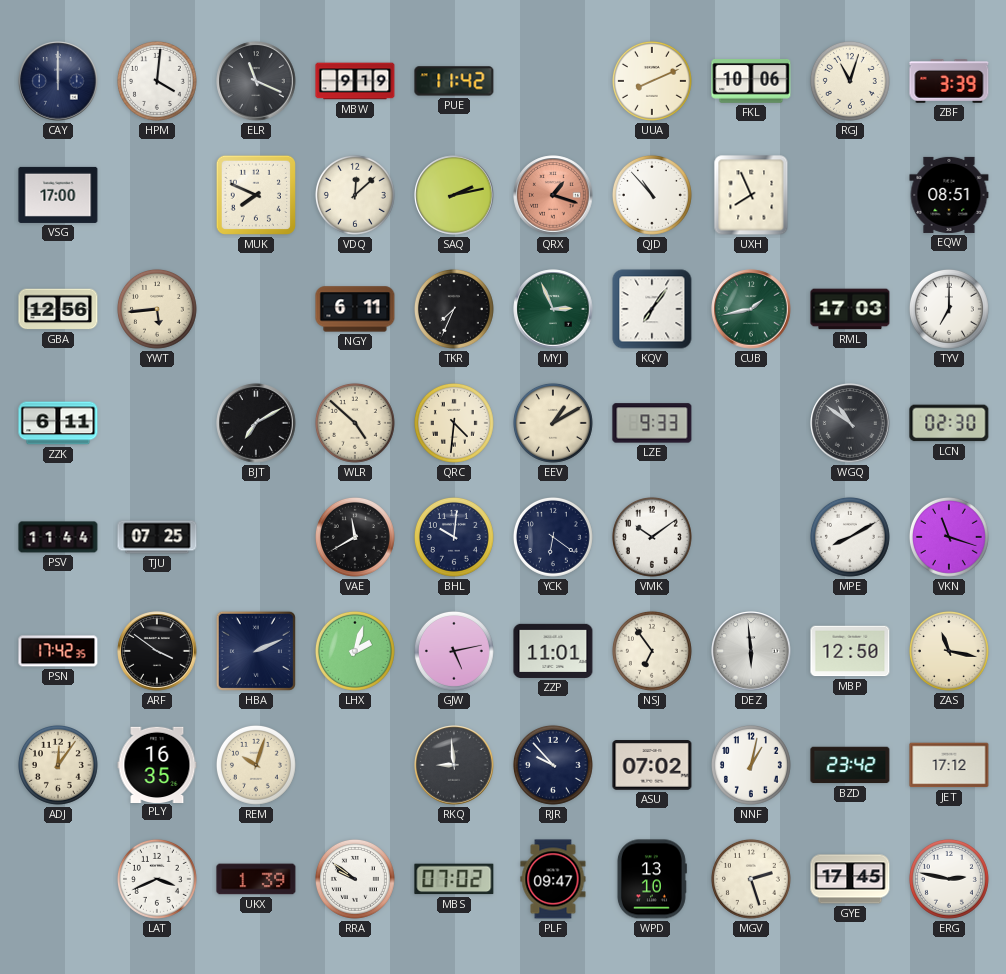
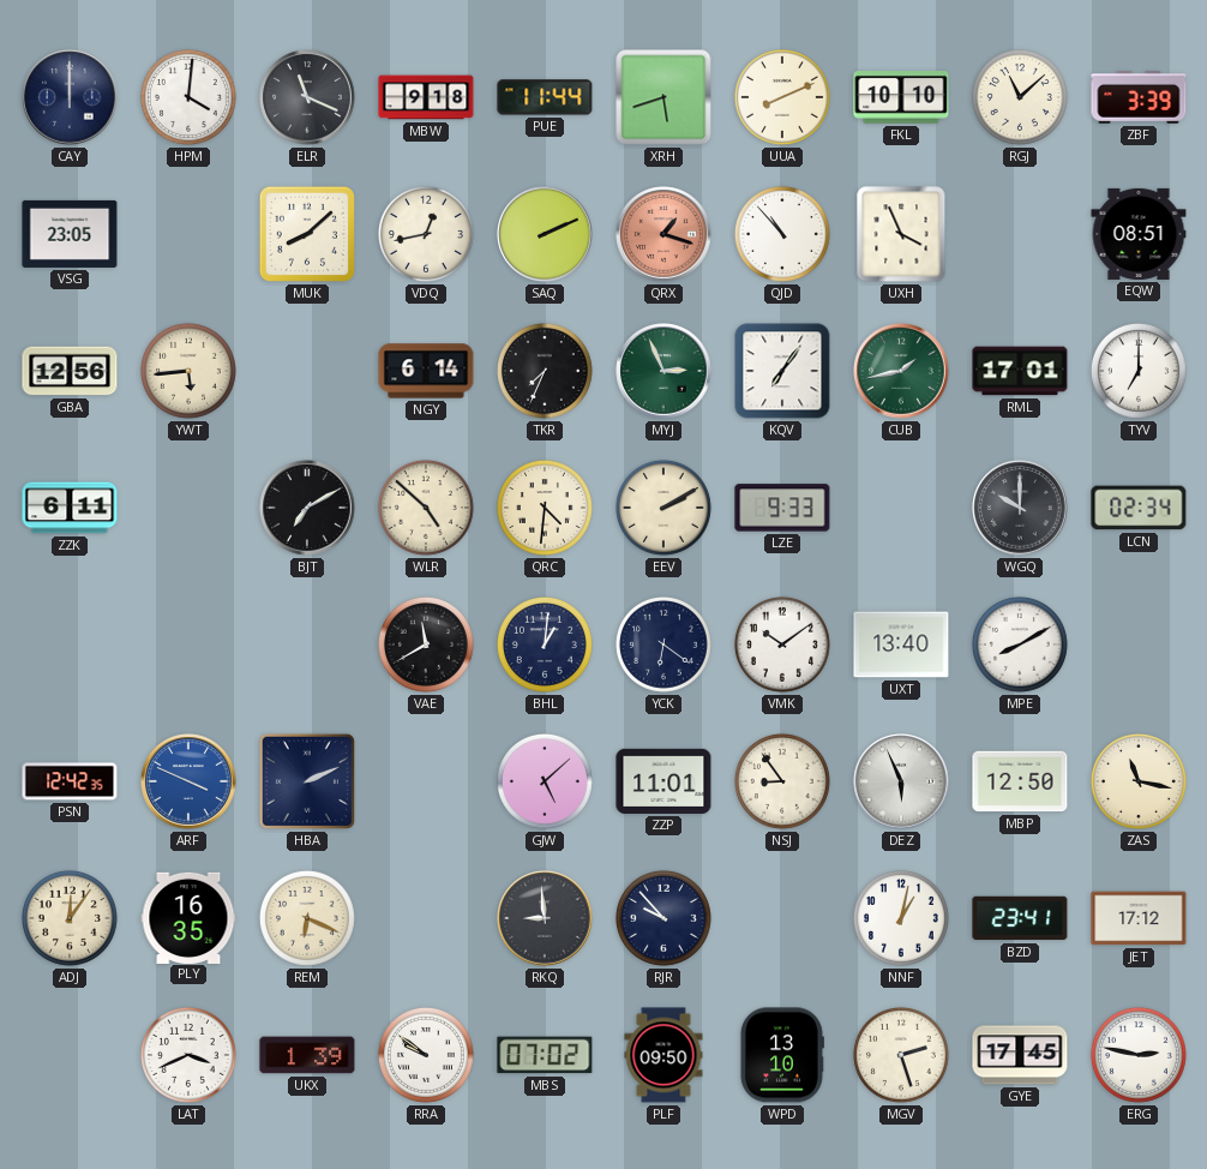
MBW: 9:19 -> 9:18
PUE: 11:42 -> 11:44
XRH: none -> 5:42
FKL: 10:06 -> 10:10
RGJ: 11:03 -> 11:08
VSG: 17:00 -> 23:05
MUK: 7:49 -> 8:08
VDQ: 12:08 -> 12:43
SAQ: 2:13 -> 2:11
UXH: 7:56 -> 3:56
NGY: 6:11 -> 6:14
RML: 17:03 -> 17:01
EEV: 1:10 -> 2:10
WGQ: 10:51 -> 10:00
LCN: 02:30 -> 02:34
PSV: 11:44 -> none
TJU: 07:25 -> none
BHL: 10:01 -> 1:01
UXT: none -> 13:40
VKN: 11:18 -> none
PSN: 17:42 -> 12:42
ARF: 3:51 -> 3:49
ARF dial: black -> blue
LHX: 2:03 -> none
GJW: 5:13 -> 5:08
NSJ: 6:54 -> 8:54
DEZ: 5:59 -> 5:56
REM: 10:03 -> 6:19
ASU: 07:02 -> none
BZD: 23:42 -> 23:41
PLF: 09:47 -> 09:50
